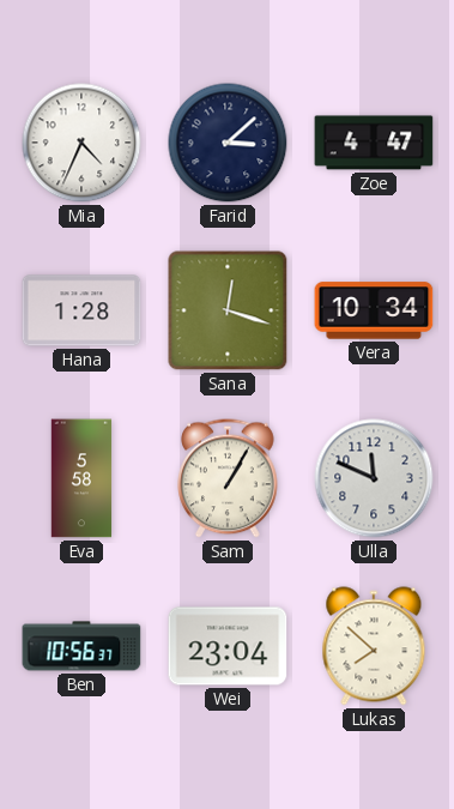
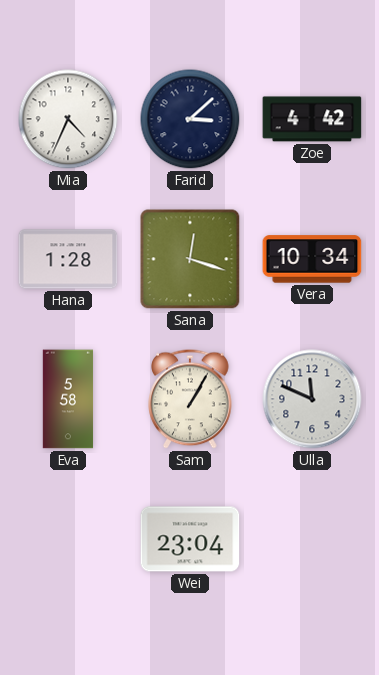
Zoe: 4:47 -> 4:42
Ben: 10:56 -> none
Lukas: 7:52 -> none
